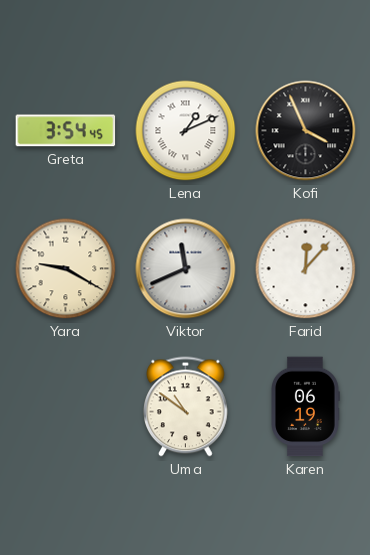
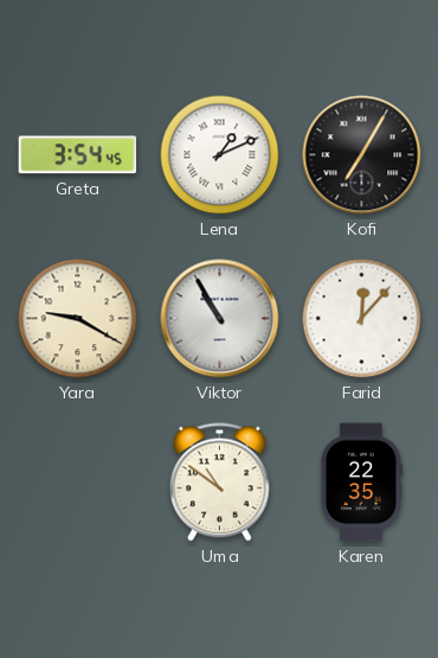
Kofi: 3:56 -> 7:05
Viktor: 11:41 -> 10:55
Karen: 06:19 -> 22:35
